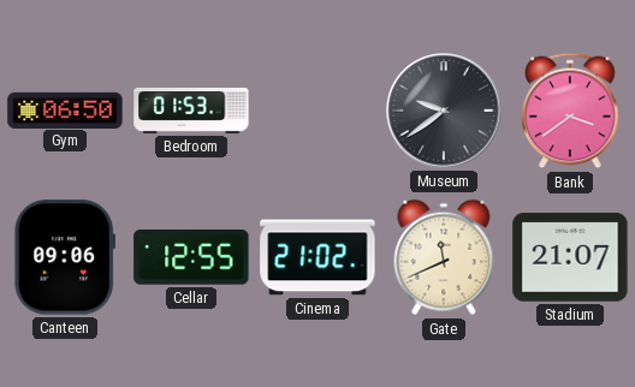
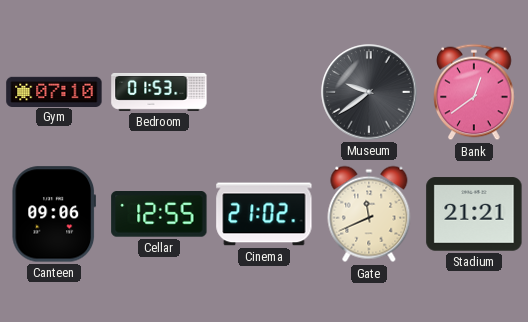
Gym: 06:50 -> 07:10
Bank: 3:39 -> 12:39
Stadium: 21:07 -> 21:21
